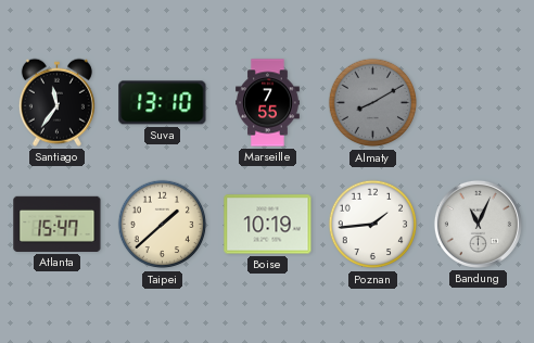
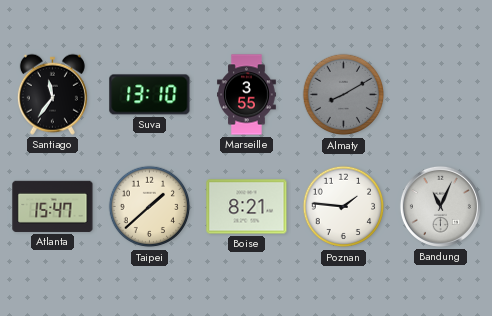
Marseille: 7:55 -> 3:55
Boise: 10:19 -> 8:21
Poznan: 1:44 -> 1:46
